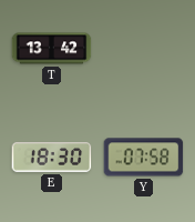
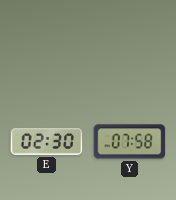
T: 13:42 -> none
E: 18:30 -> 02:30
